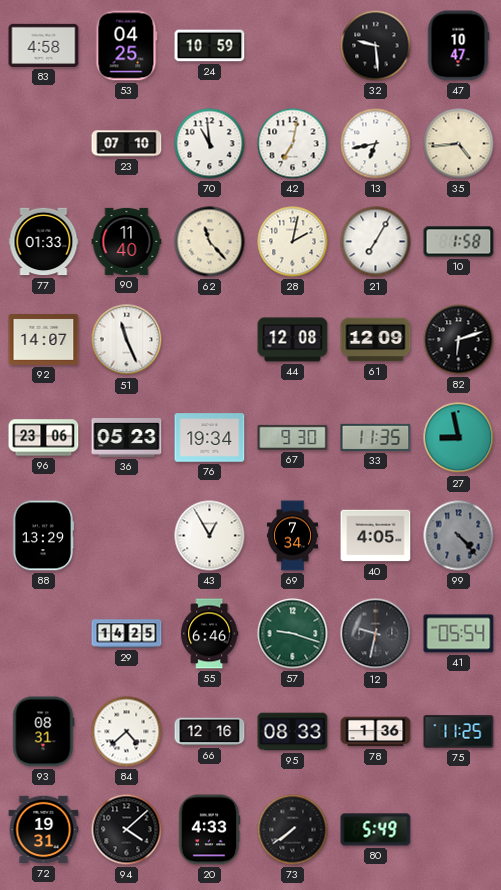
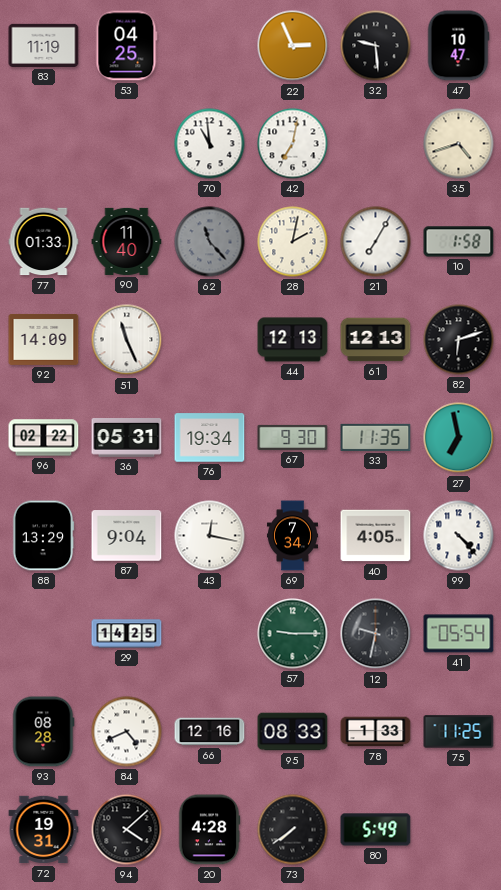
83: 4:58 -> 11:19
24: 10:59 -> none
22: none -> 2:56
23: 07:10 -> none
13: 6:43 -> none
35: 4:44 -> 4:42
62 dial: cream -> grey
92: 14:07 -> 14:09
44: 12:08 -> 12:13
61: 12:09 -> 12:13
96: 23:06 -> 02:22
36: 05:23 -> 05:31
27: 8:58 -> 6:58
87: none -> 9:04
43: 12:55 -> 12:17
99 dial: grey -> white
55: 6:46 -> none
57: 9:18 -> 9:15
93: 08:31 -> 08:28
84: 4:38 -> 4:41
78: 1:36 -> 1:33
20: 4:33 -> 4:28
